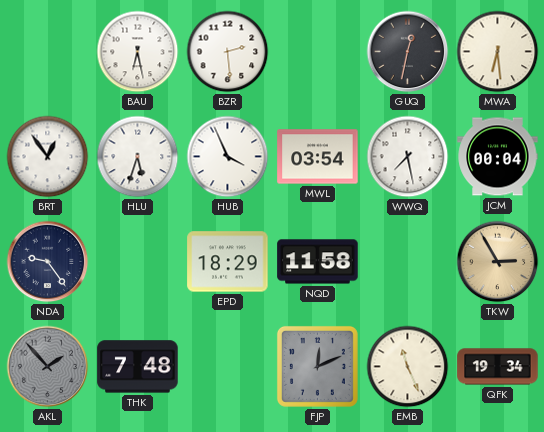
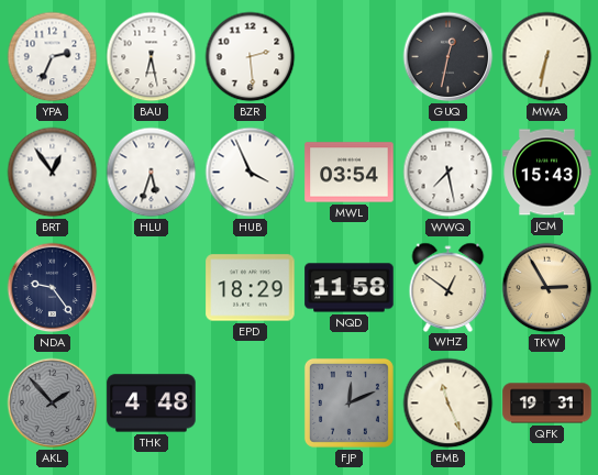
YPA: none -> 2:34
MWA: 6:29 -> 6:32
JCM: 00:04 -> 15:43
WHZ: none -> 12:51
THK: 7:48 -> 4:48
QFK: 19:34 -> 19:31
